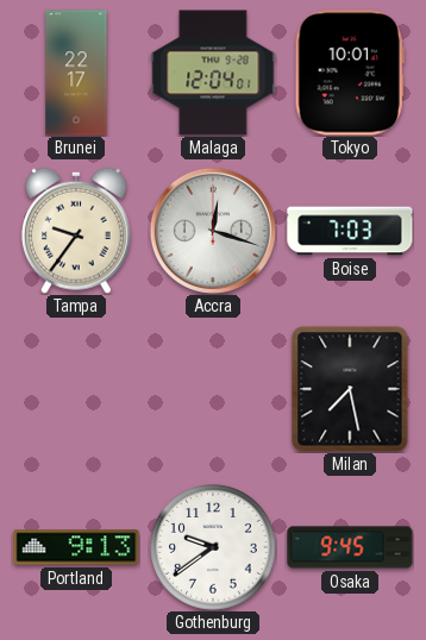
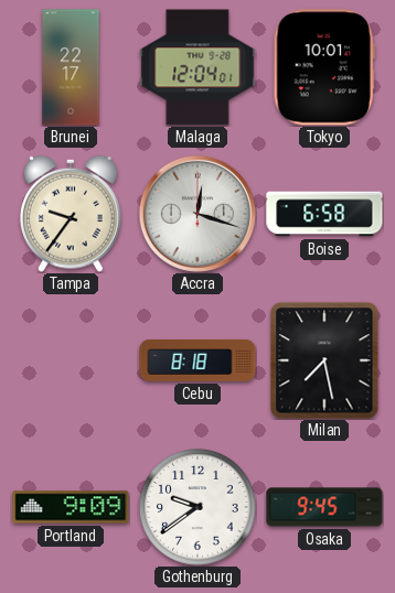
Boise: 7:03 -> 6:58
Cebu: none -> 8:18
Portland: 9:13 -> 9:09
